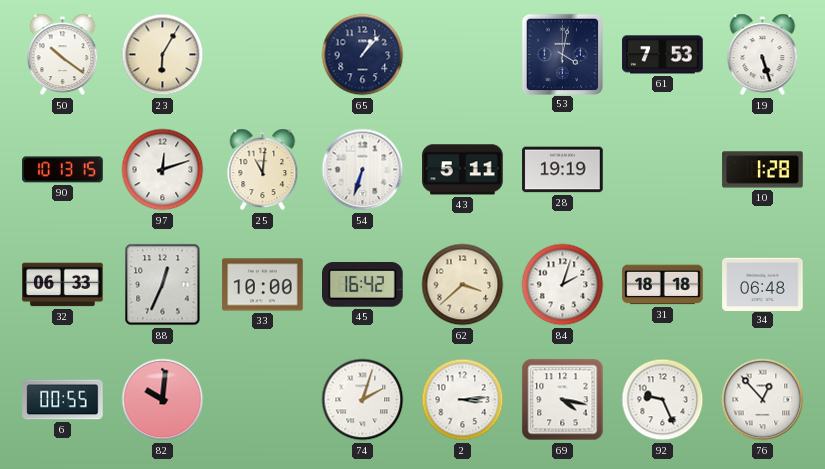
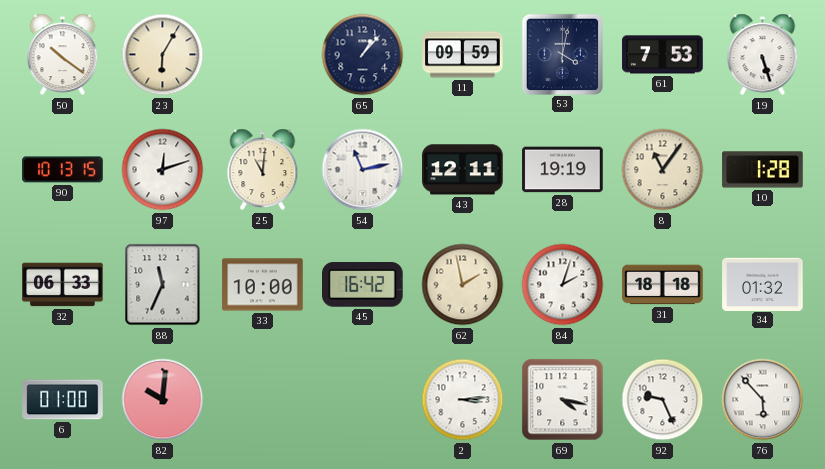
11: none -> 09:59
54: 6:33 -> 11:13
43: 5:11 -> 12:11
8: none -> 11:06
88: 12:34 -> 11:34
62: 3:38 -> 1:58
34: 06:48 -> 01:32
6: 00:55 -> 01:00
74: 2:03 -> none
76: 12:53 -> 5:53
